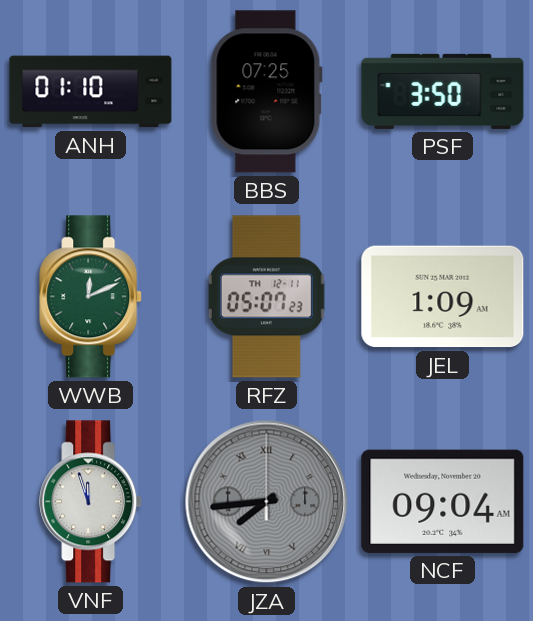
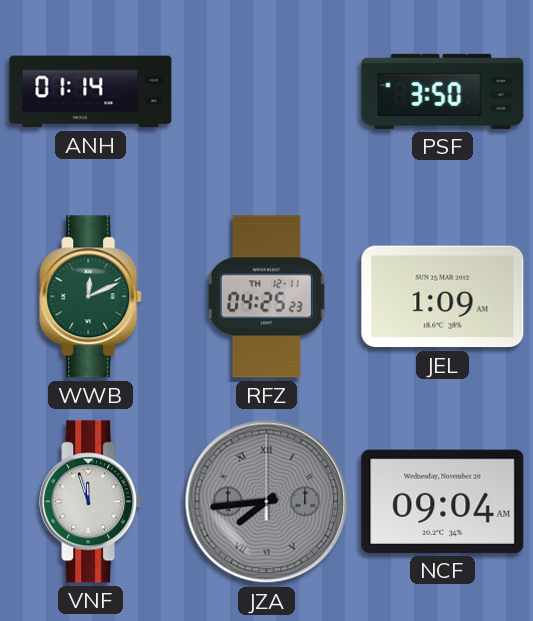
ANH: 01:10 -> 01:14
BBS: 07:25 -> none
RFZ: 05:07 -> 04:25
